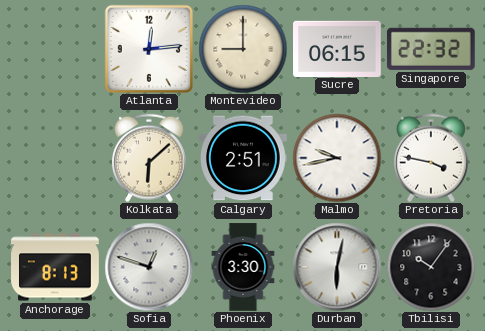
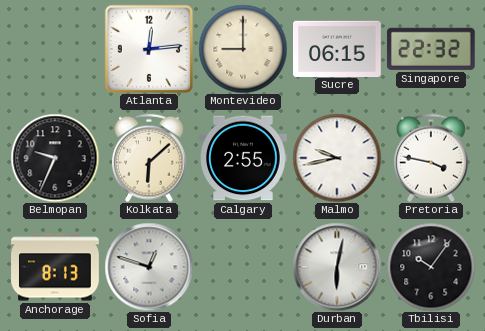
Belmopan: none -> 9:34
Calgary: 2:51 -> 2:55
Phoenix: 3:30 -> none
